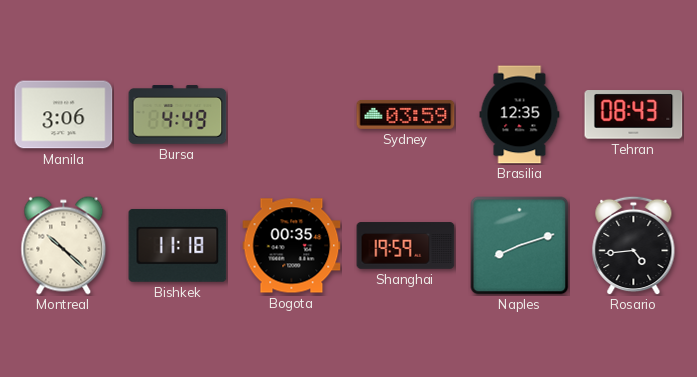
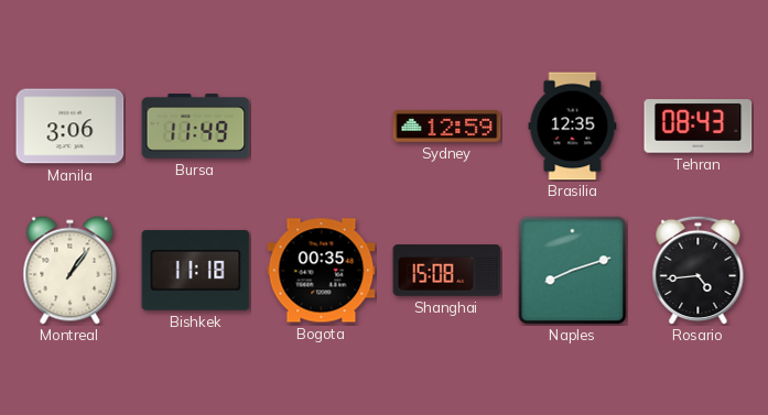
Bursa: 4:49 -> 11:49
Sydney: 03:59 -> 12:59
Montreal: 10:22 -> 1:06
Shanghai: 19:59 -> 15:08
